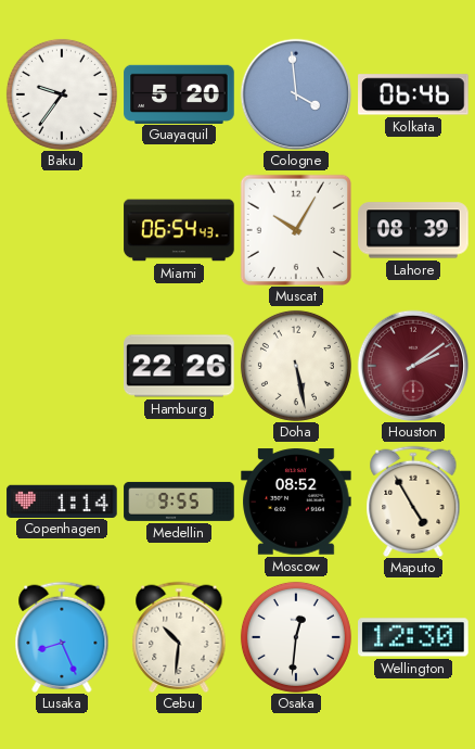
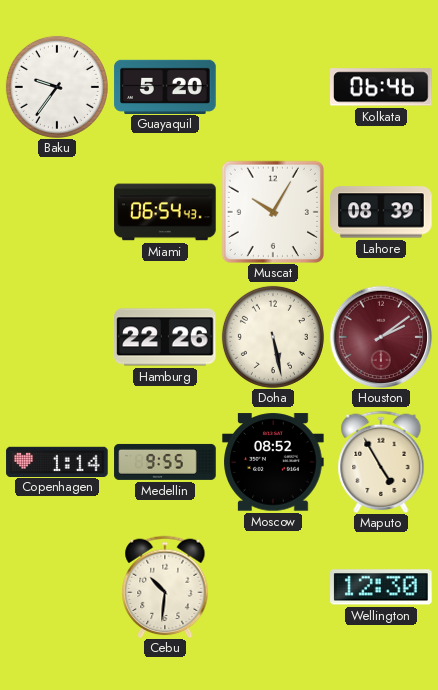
Cologne: 3:59 -> none
Lusaka: 8:26 -> none
Osaka: 12:31 -> none
